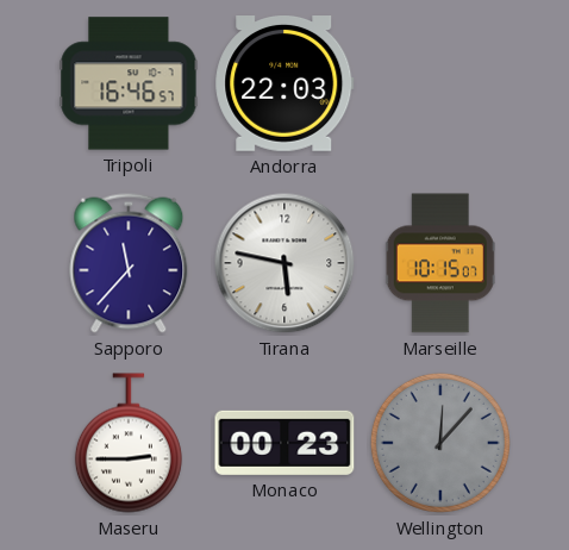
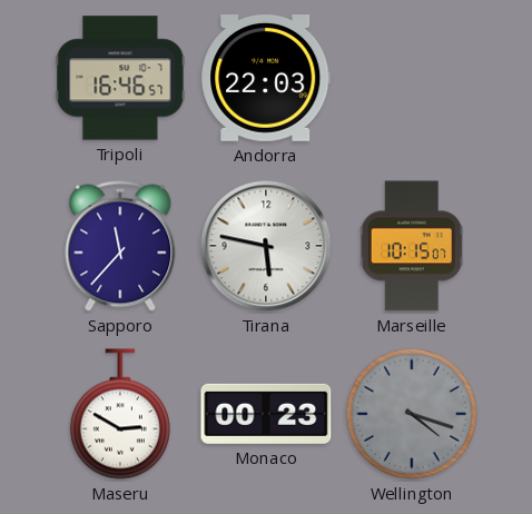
Maseru: 2:45 -> 2:50
Wellington: 12:07 -> 4:18
